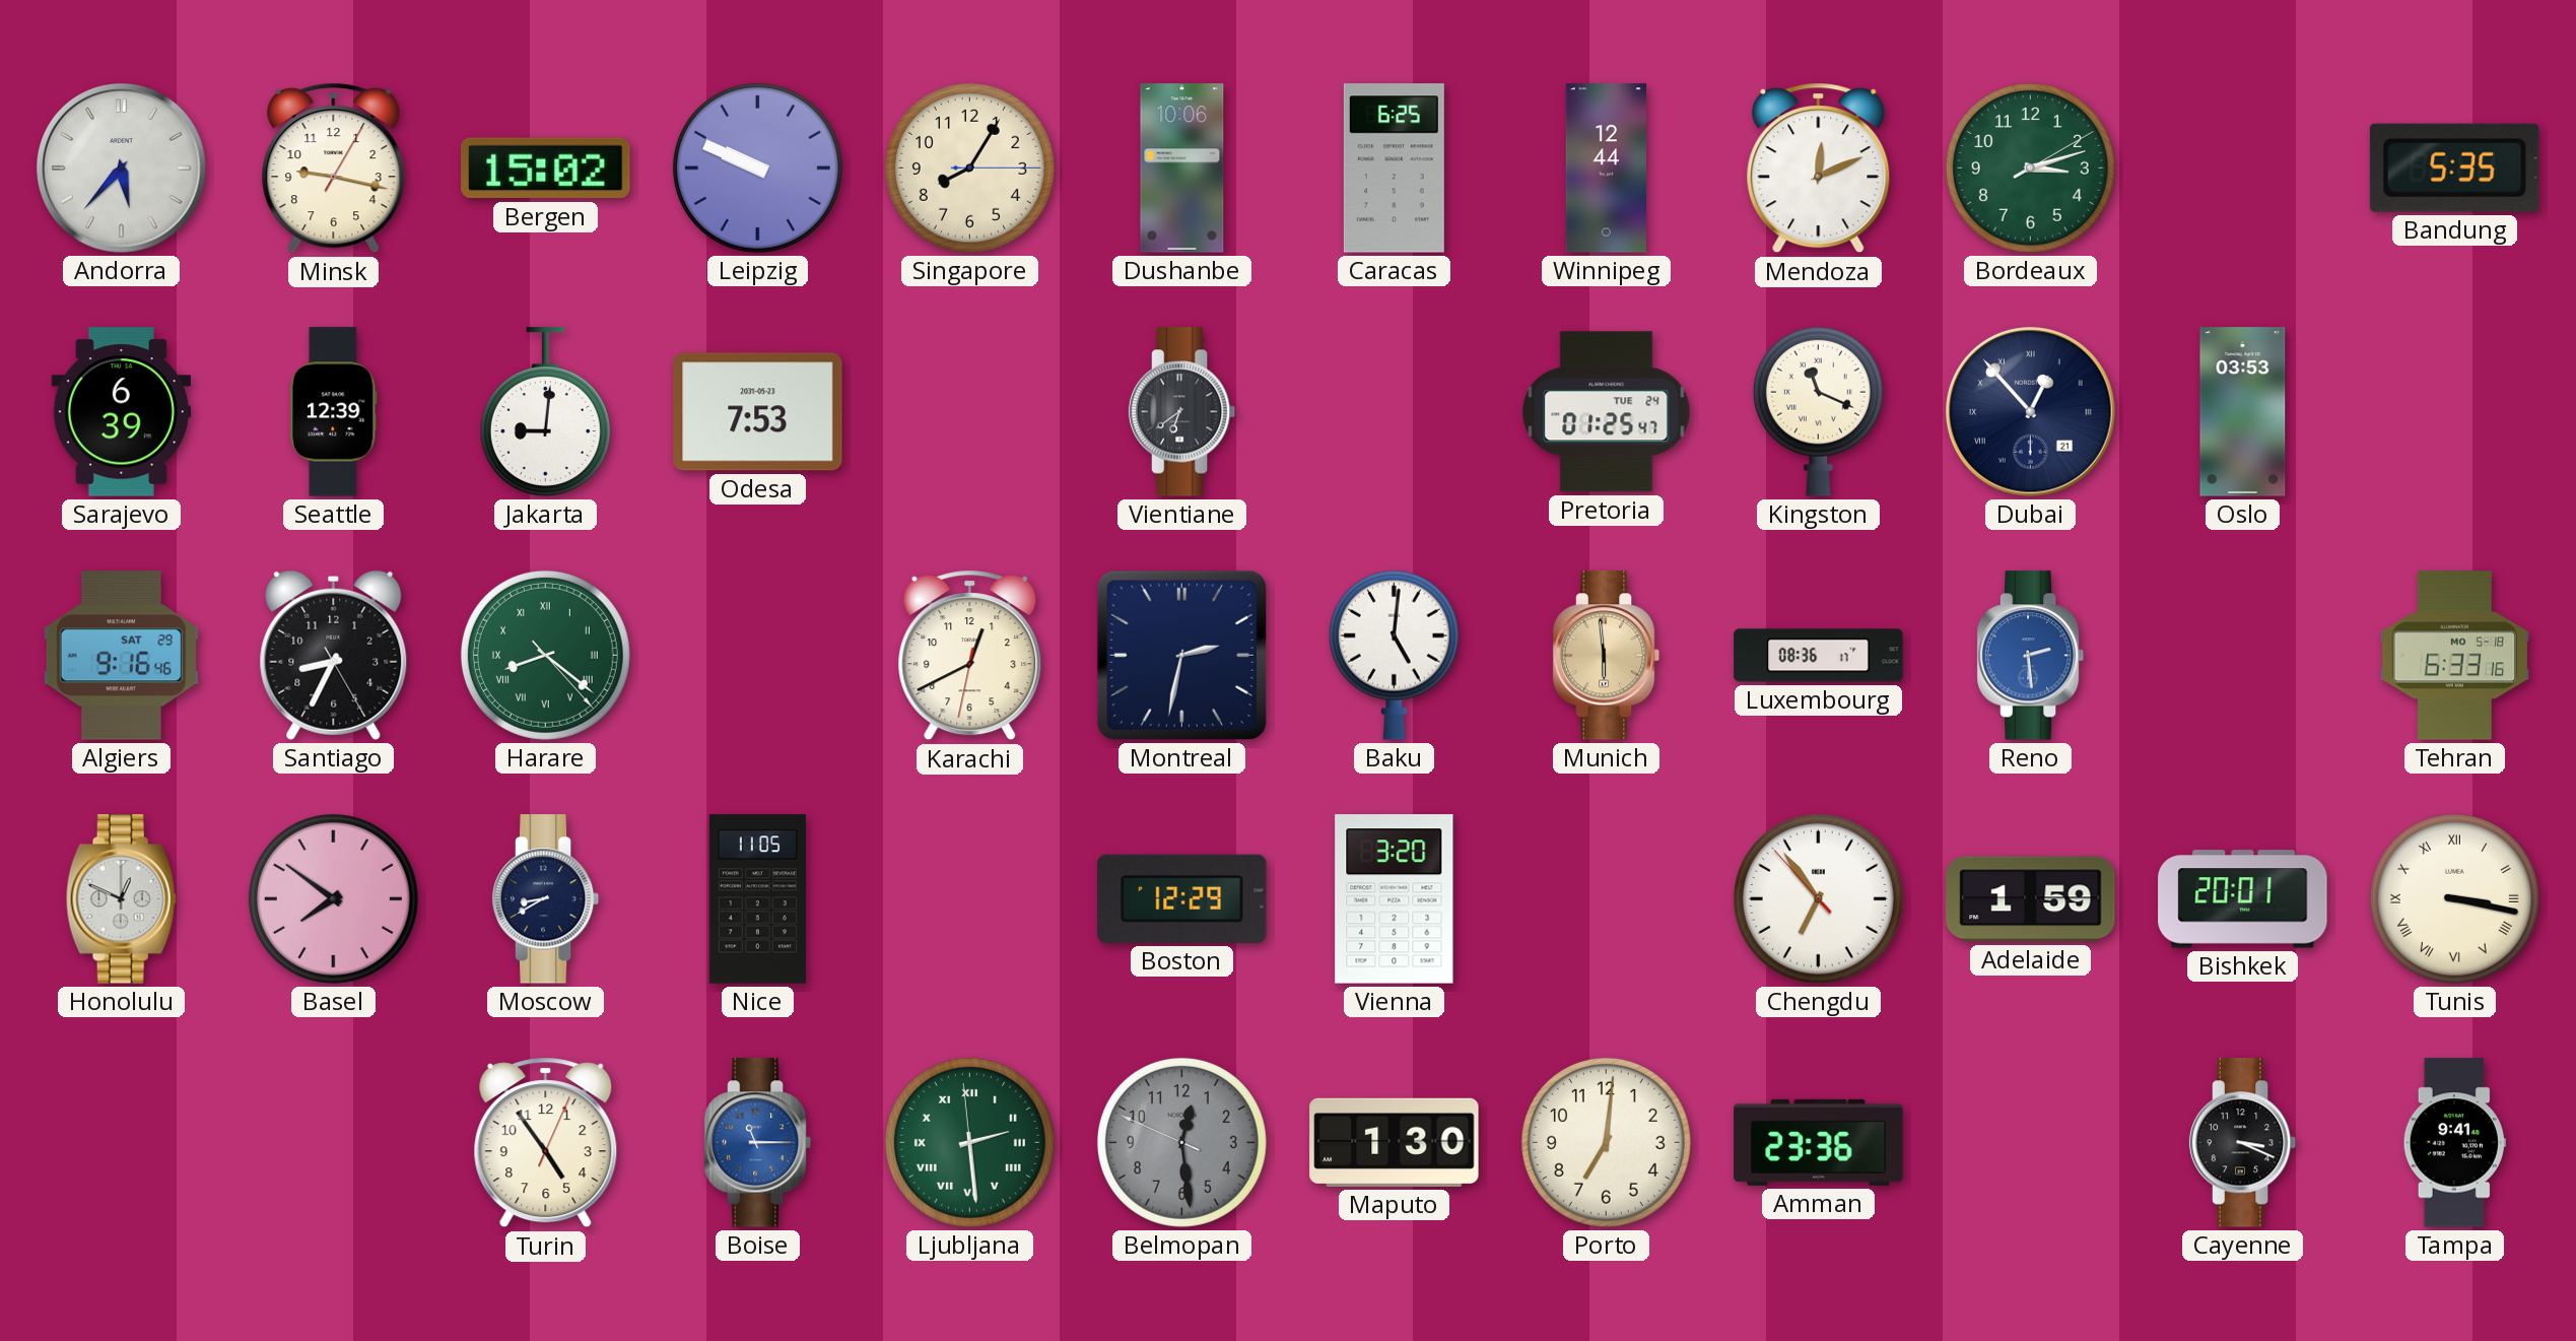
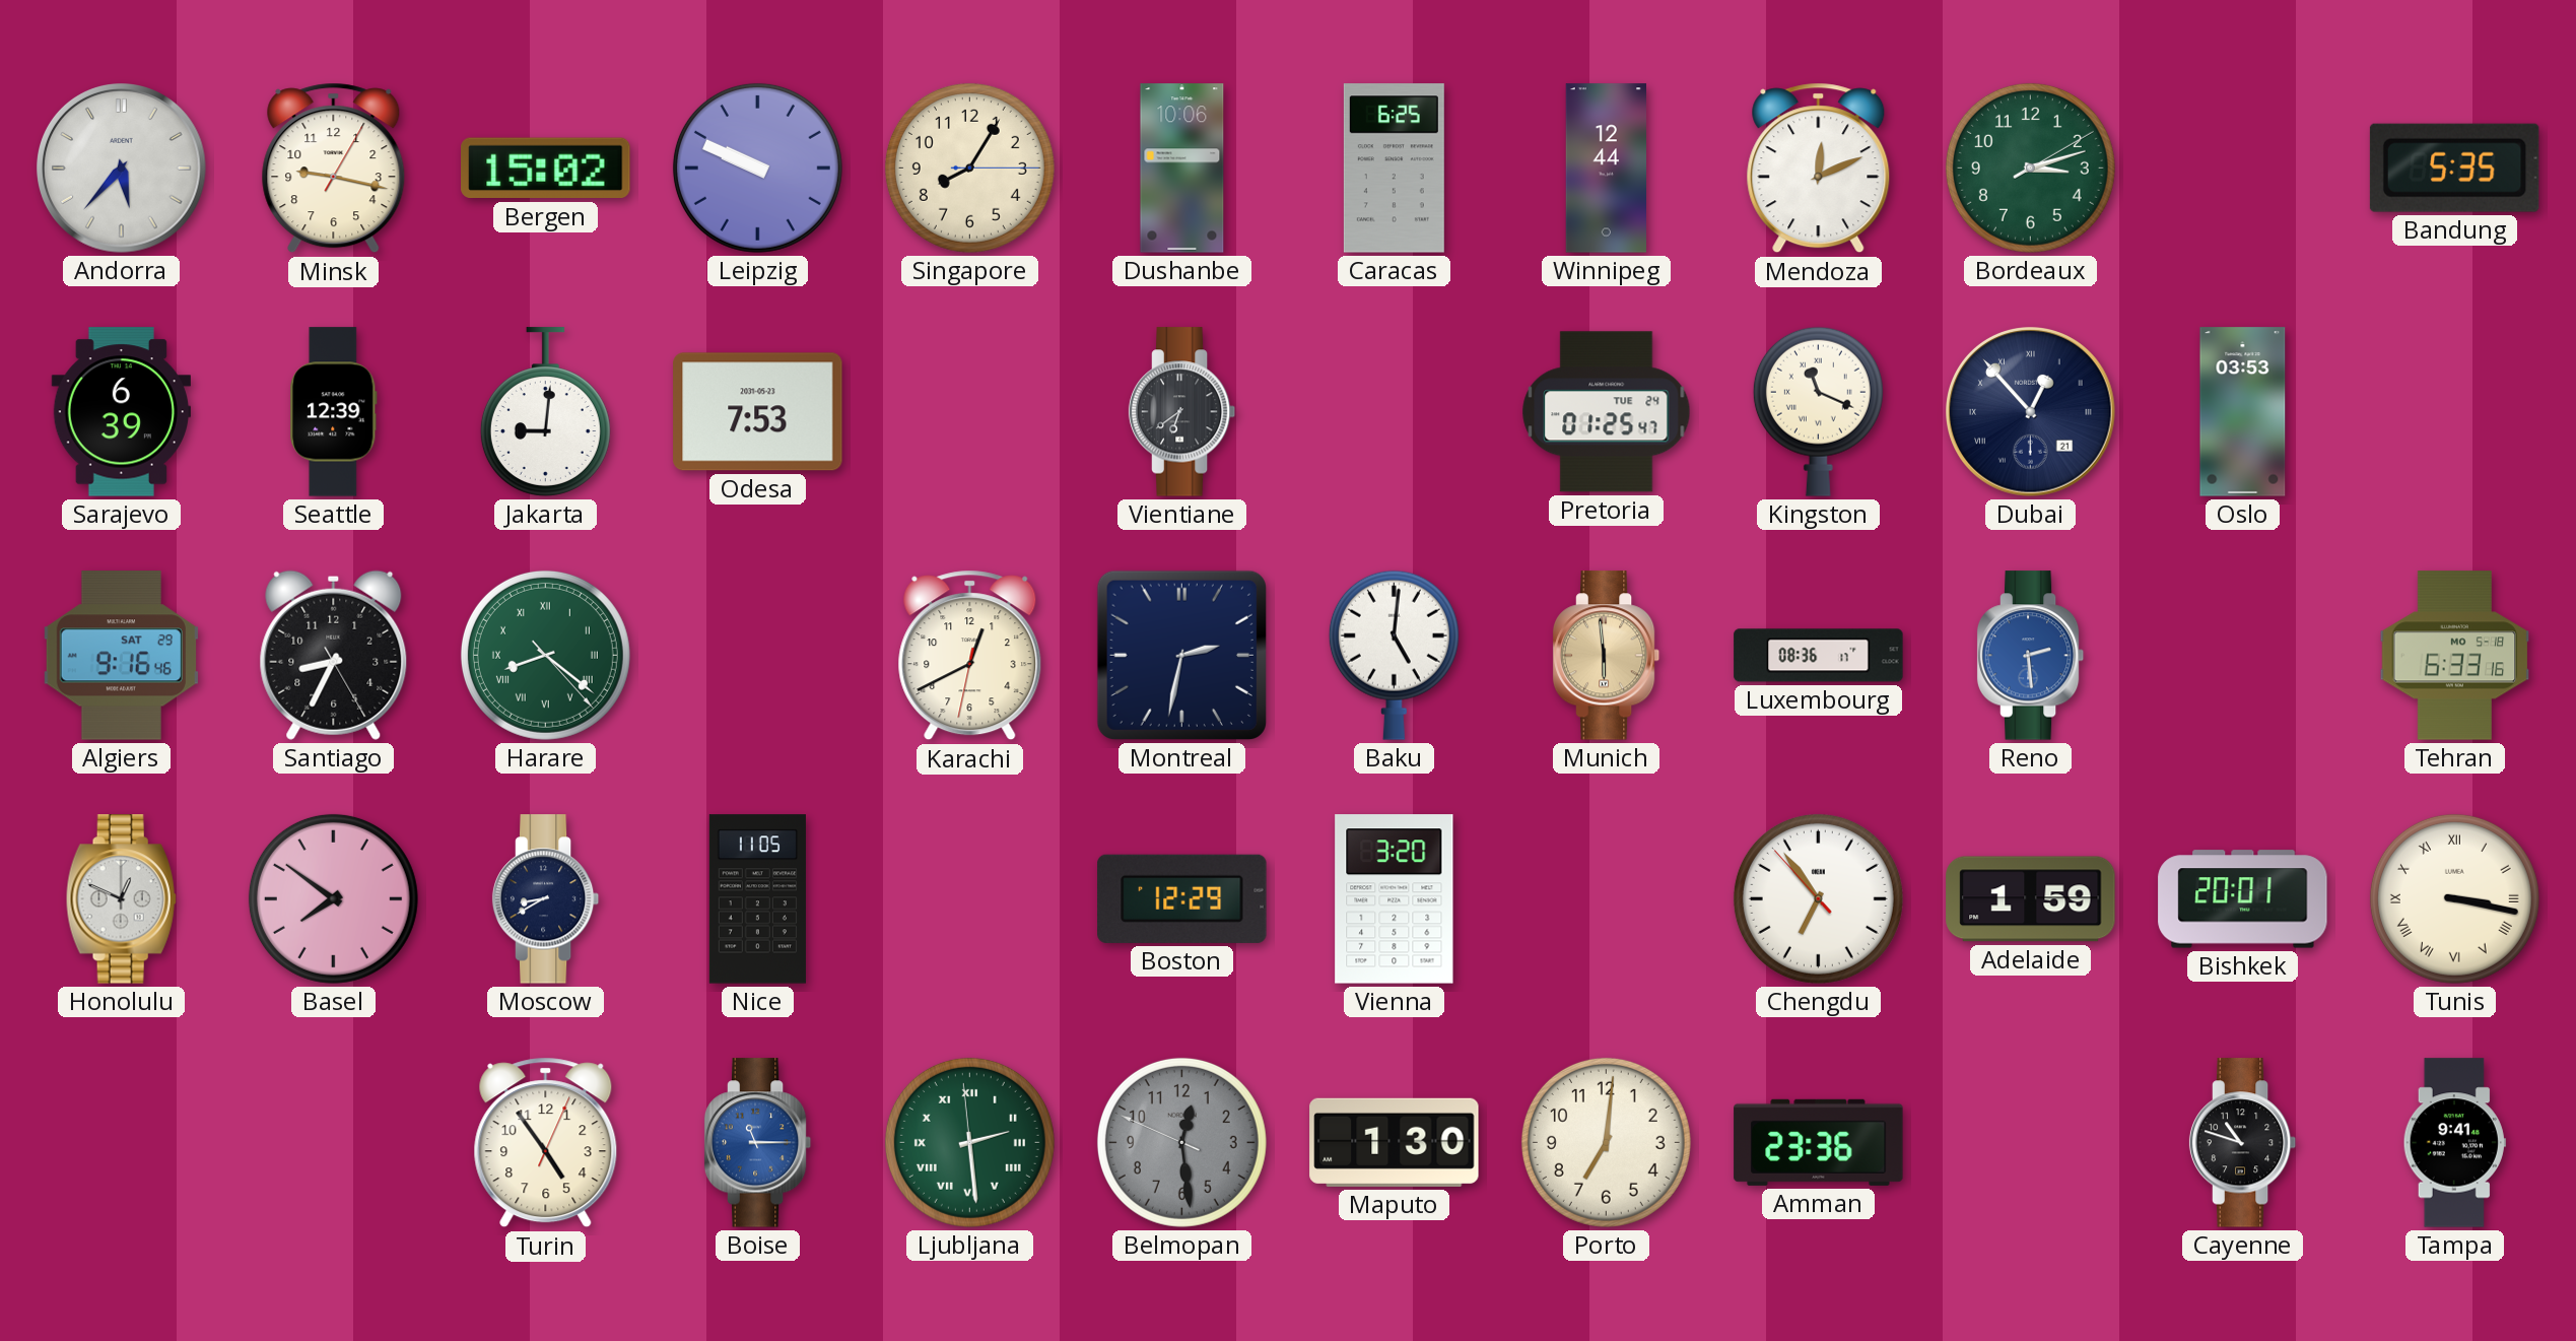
Cayenne: 3:19 -> 10:48
